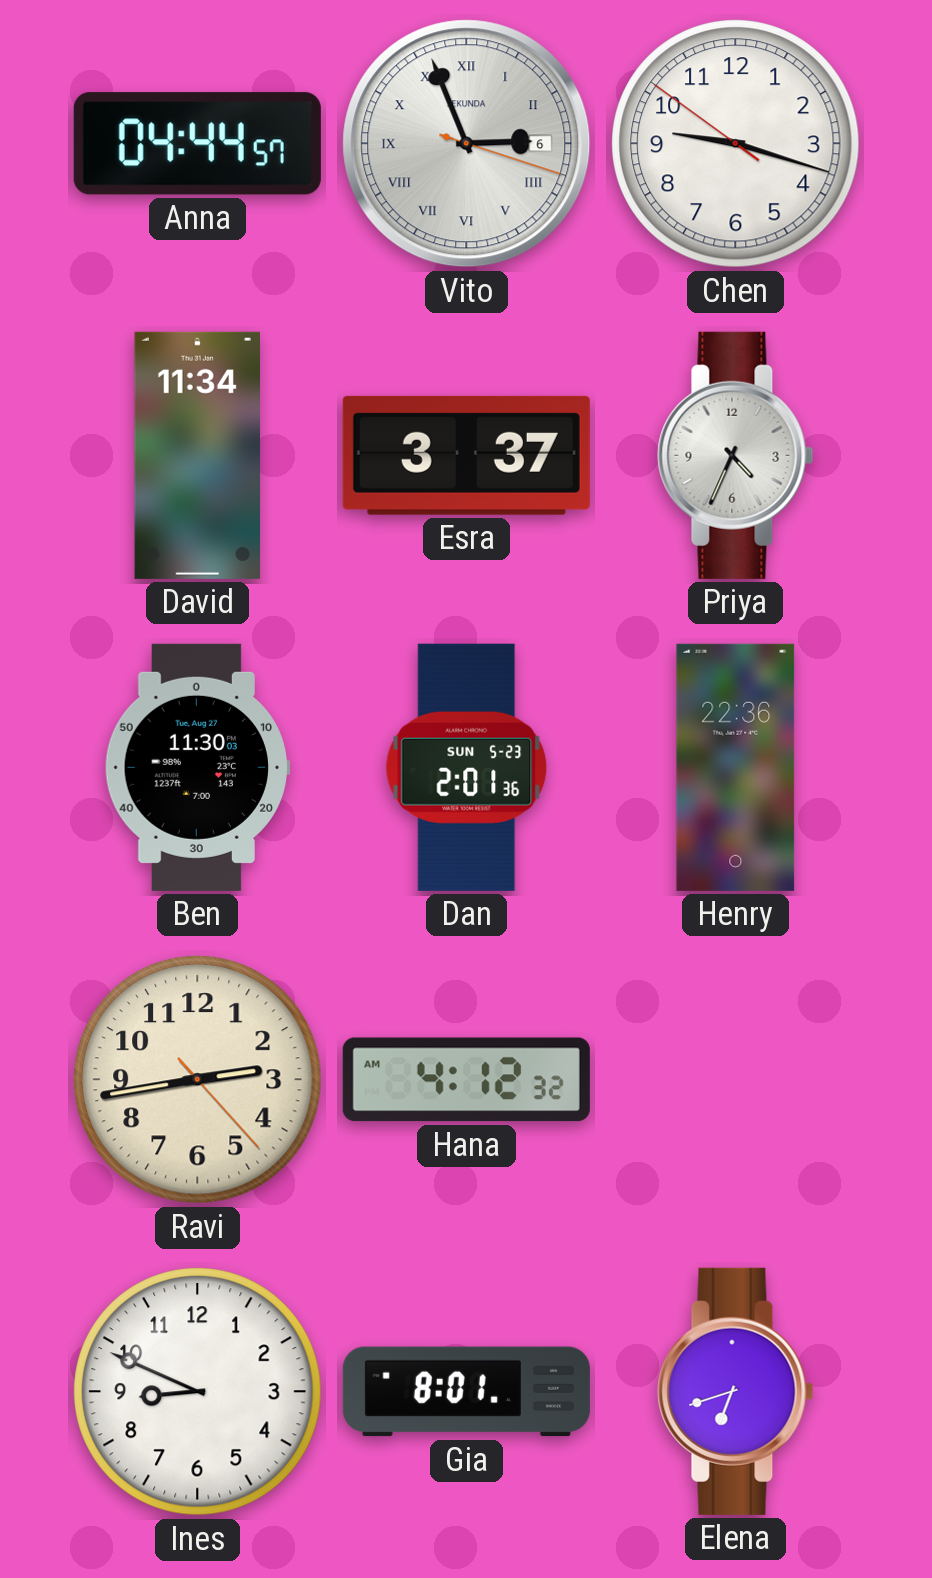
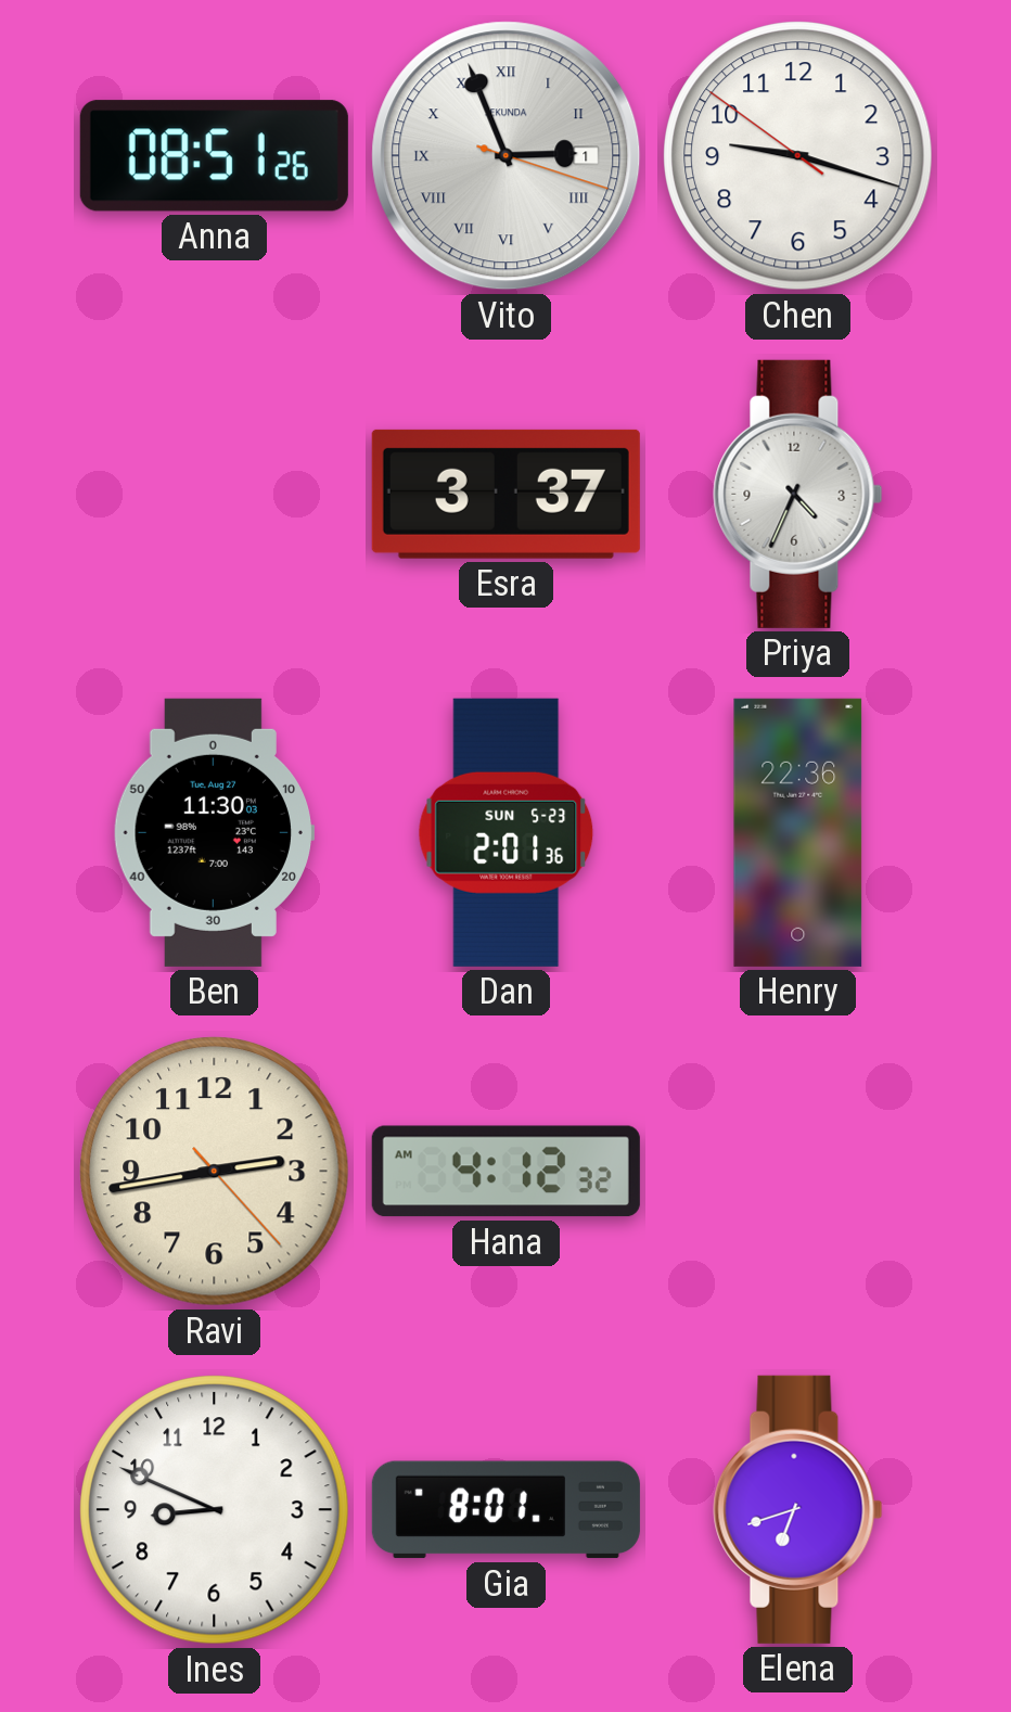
Anna: 04:44 -> 08:51
Vito date: 6 -> 1
David: 11:34 -> none
